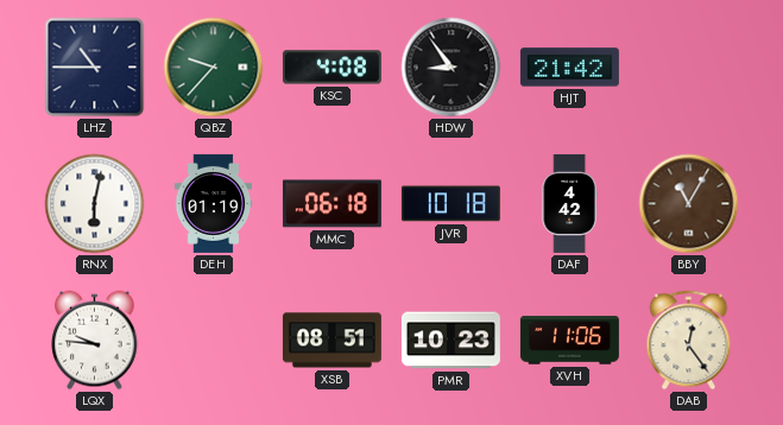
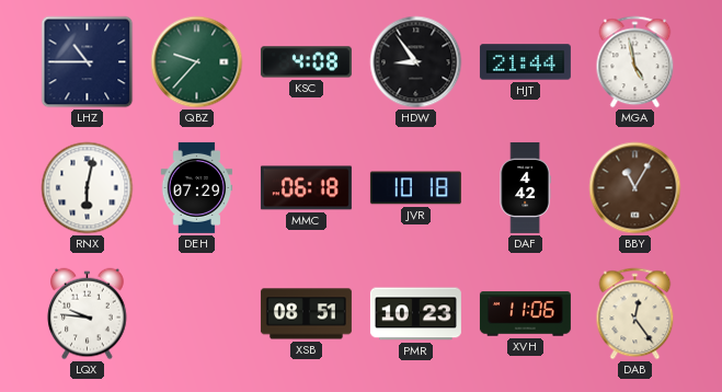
HJT: 21:42 -> 21:44
MGA: none -> 4:58
DEH: 01:19 -> 07:29
